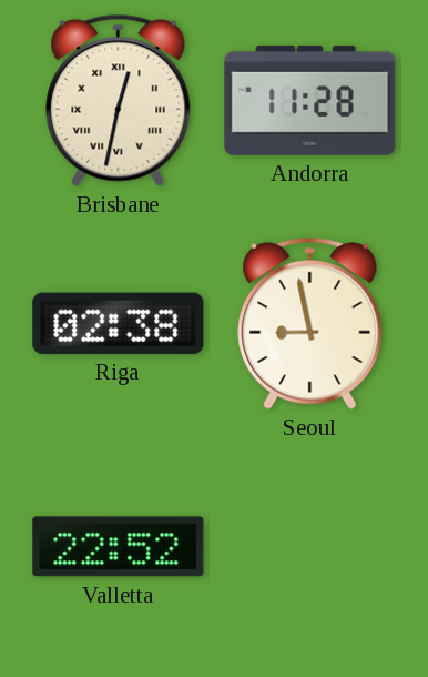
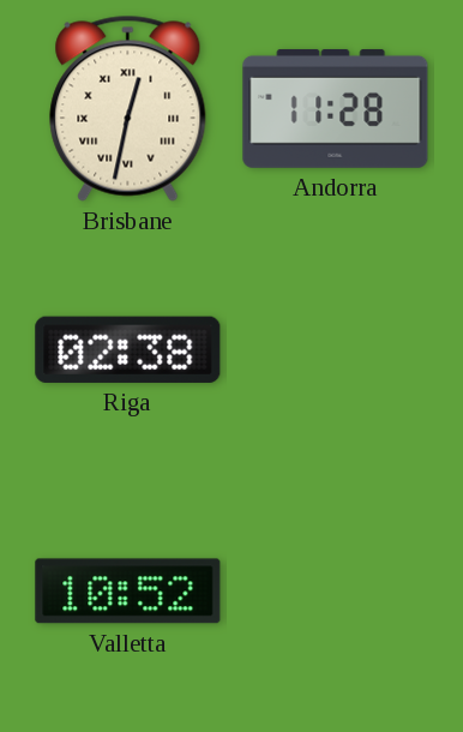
Seoul: 8:58 -> none
Valletta: 22:52 -> 10:52
